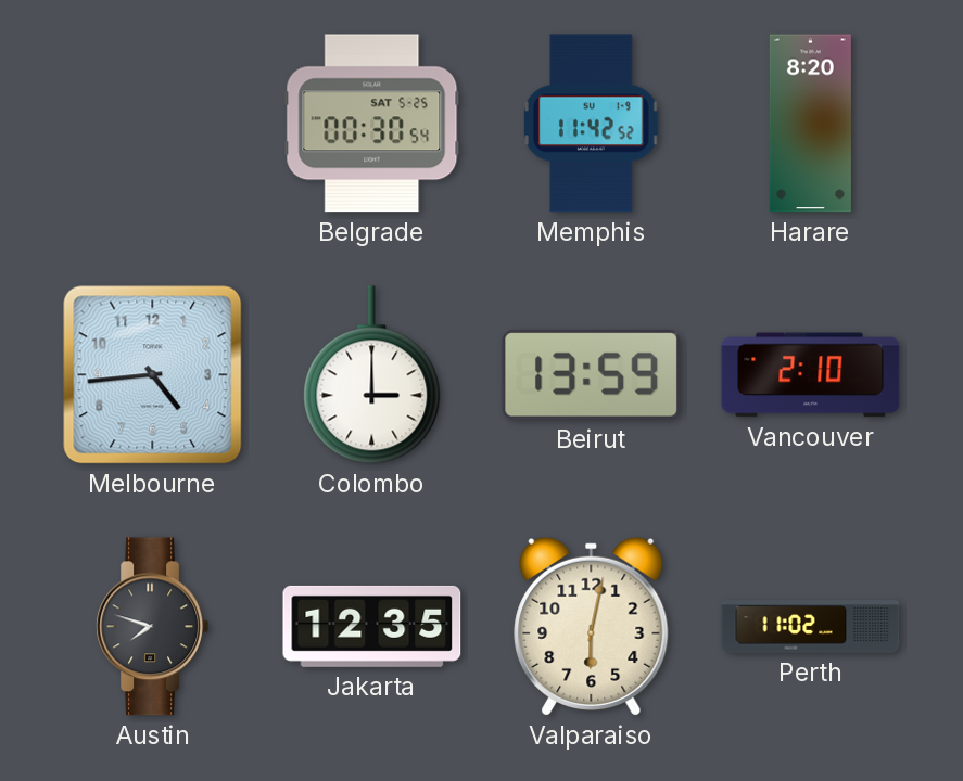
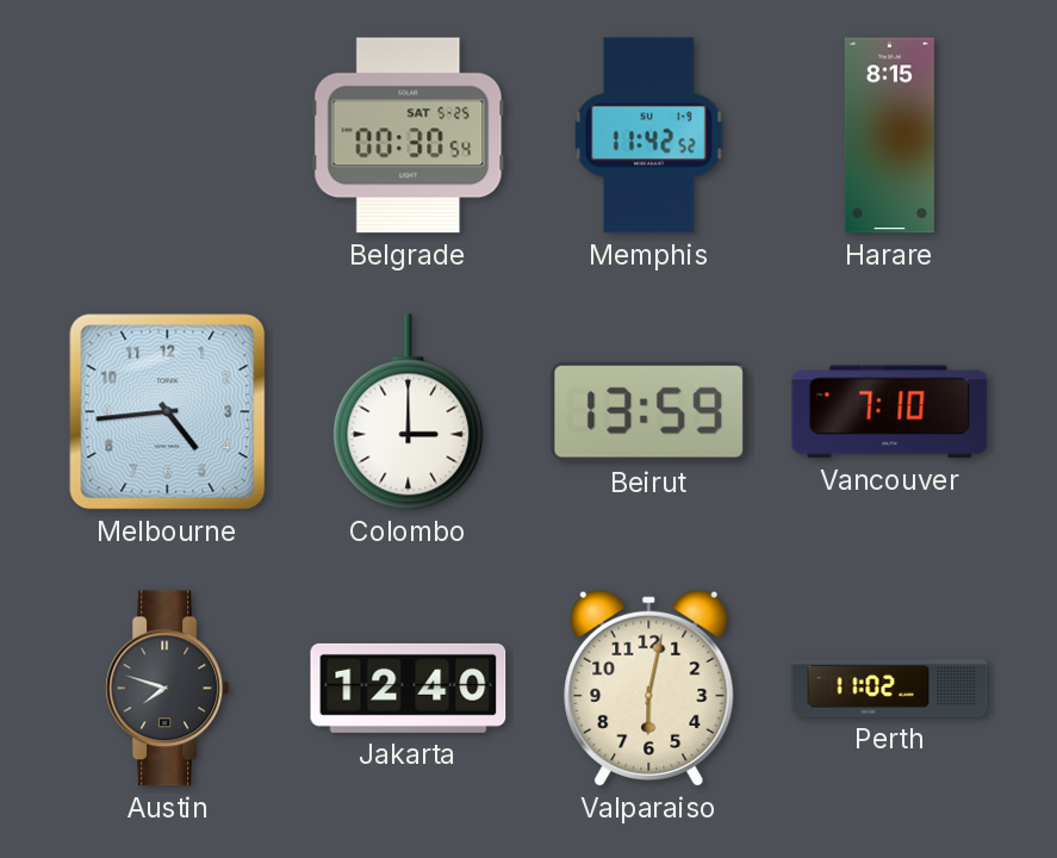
Harare: 8:20 -> 8:15
Vancouver: 2:10 -> 7:10
Jakarta: 12:35 -> 12:40
